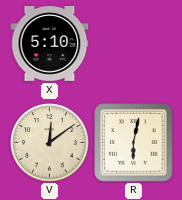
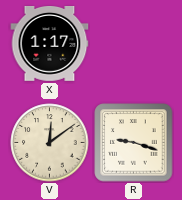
X: 5:10 -> 1:17
R: 6:02 -> 9:18
